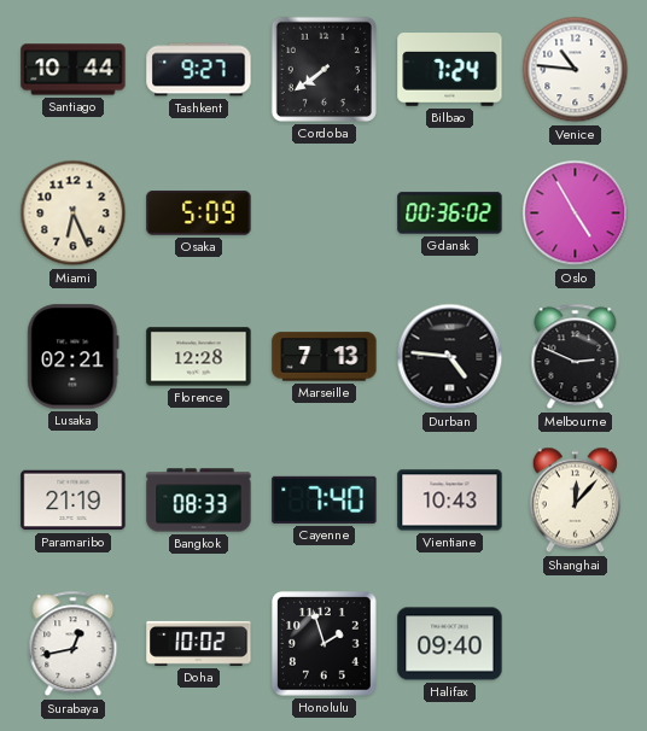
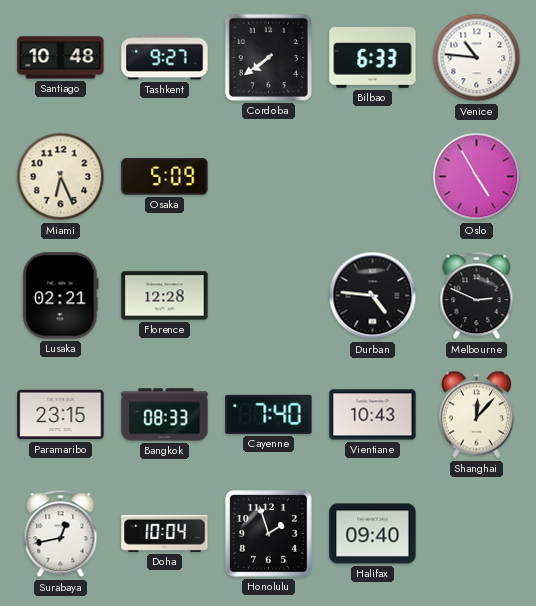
Santiago: 10:44 -> 10:48
Bilbao: 7:24 -> 6:33
Gdansk: 00:36 -> none
Marseille: 7:13 -> none
Paramaribo: 21:19 -> 23:15
Doha: 10:02 -> 10:04
